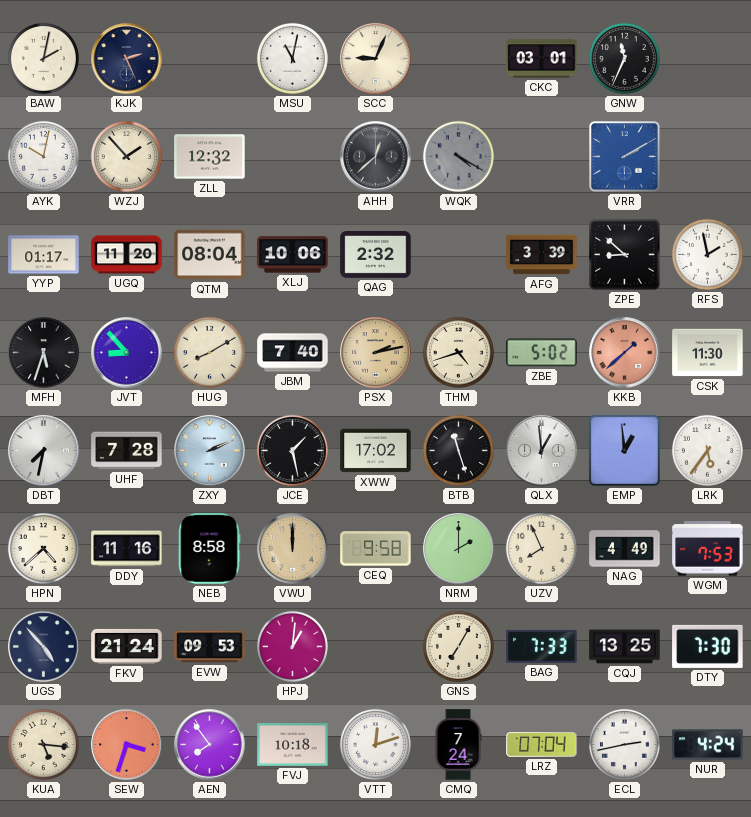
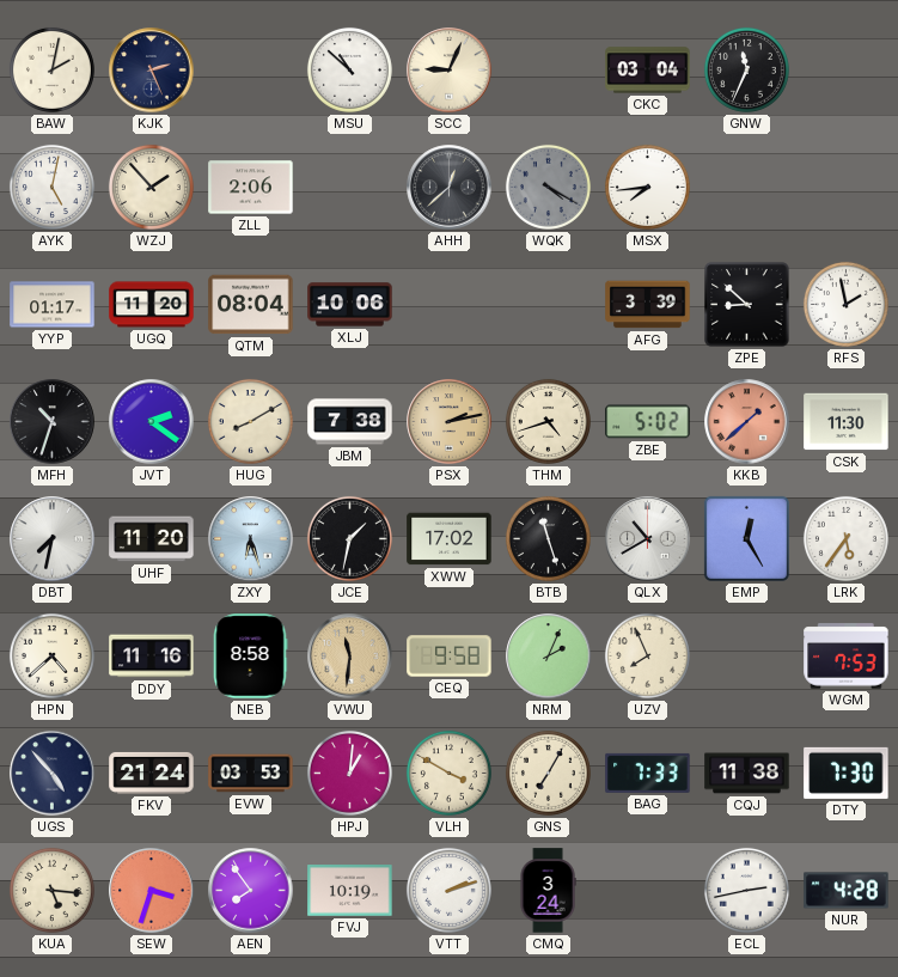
MSU: 11:02 -> 10:52
CKC: 03:01 -> 03:04
AYK: 10:02 -> 5:02
ZLL: 12:32 -> 2:06
MSX: none -> 7:44
VRR: 2:10 -> none
QAG: 2:32 -> none
MFH: 5:33 -> 10:33
JVT: 8:53 -> 2:21
JBM: 7:40 -> 7:38
UHF: 7:28 -> 11:20
ZXY: 2:11 -> 6:27
JCE: 1:28 -> 1:32
QLX: 12:59 -> 10:40
EMP: 12:59 -> 12:25
VWU: 12:00 -> 11:31
NRM: 2:00 -> 2:04
NAG: 4:49 -> none
EVW: 09:53 -> 03:53
VLH: none -> 3:50
CQJ: 13:25 -> 11:38
FVJ: 10:18 -> 10:19
VTT: 12:12 -> 2:12
CMQ: 7:24 -> 3:24
LRZ: 07:04 -> none
NUR: 4:24 -> 4:28
